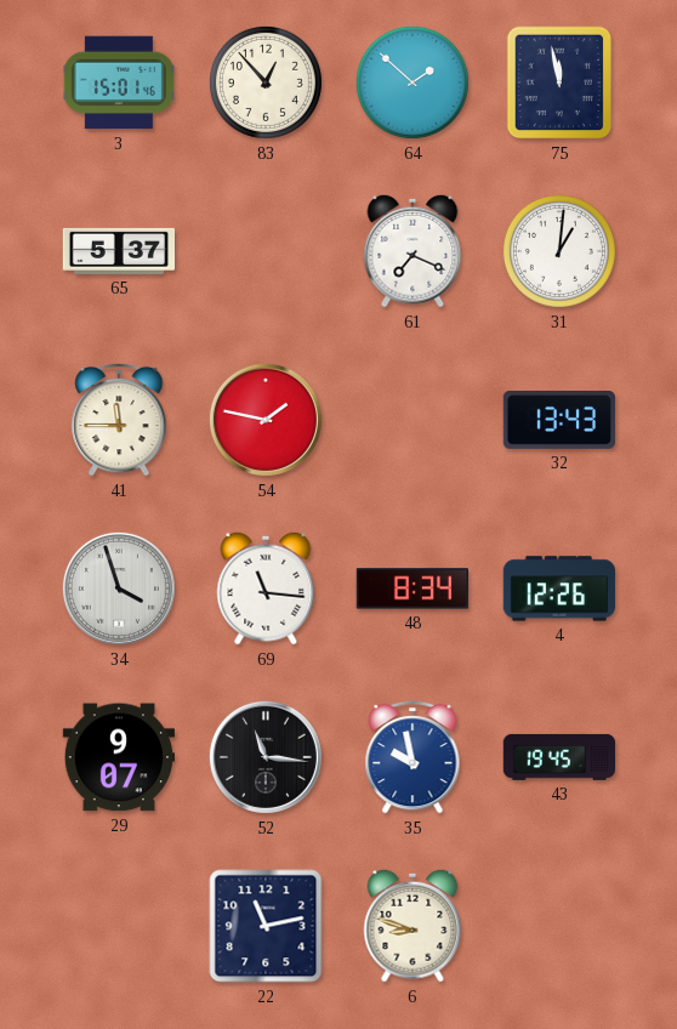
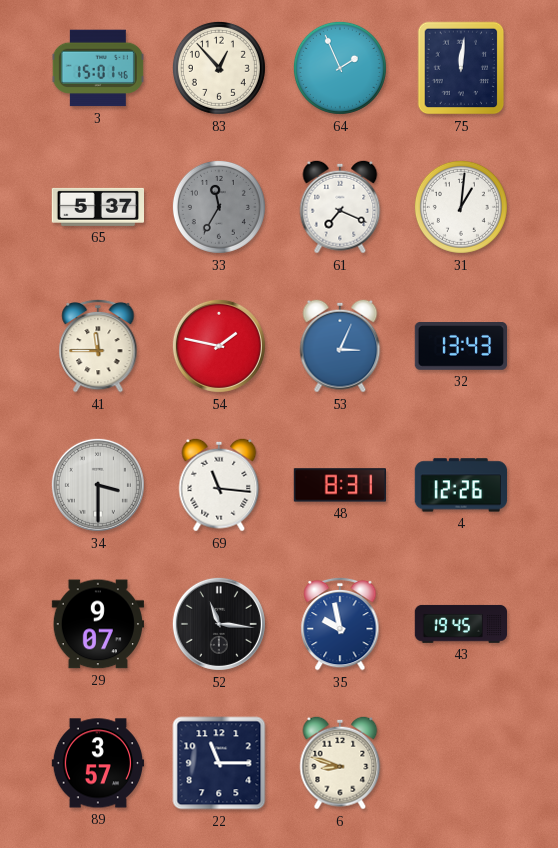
64: 1:52 -> 1:56
75: 11:58 -> 12:01
33: none -> 11:35
53: none -> 3:04
34: 3:57 -> 3:30
48: 8:34 -> 8:31
89: none -> 3:57
22: 11:13 -> 11:15
